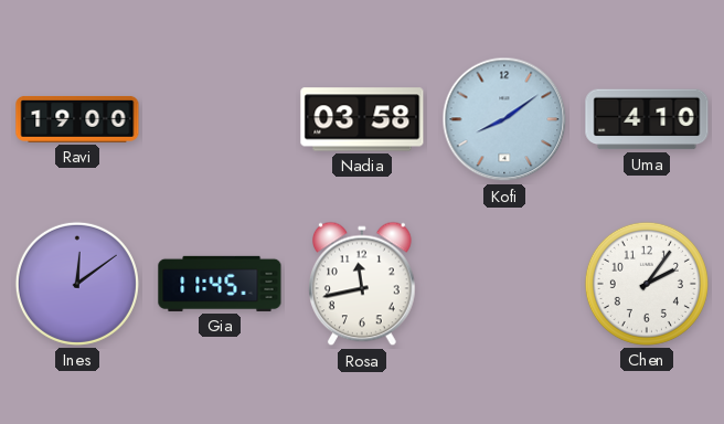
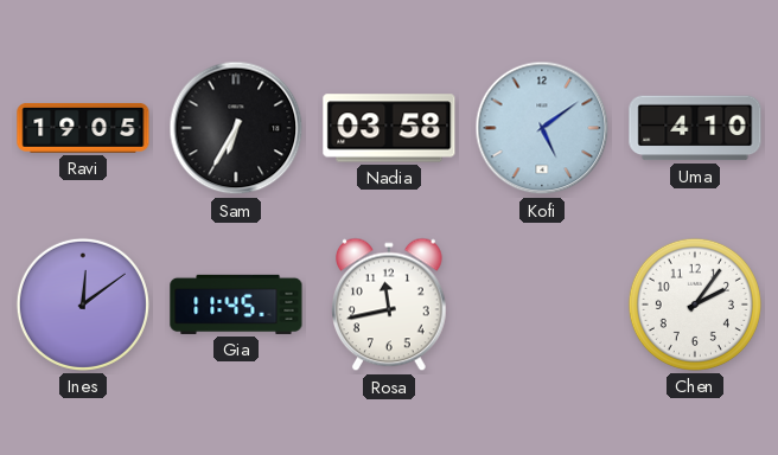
Ravi: 19:00 -> 19:05
Sam: none -> 6:35
Kofi: 8:09 -> 5:09
